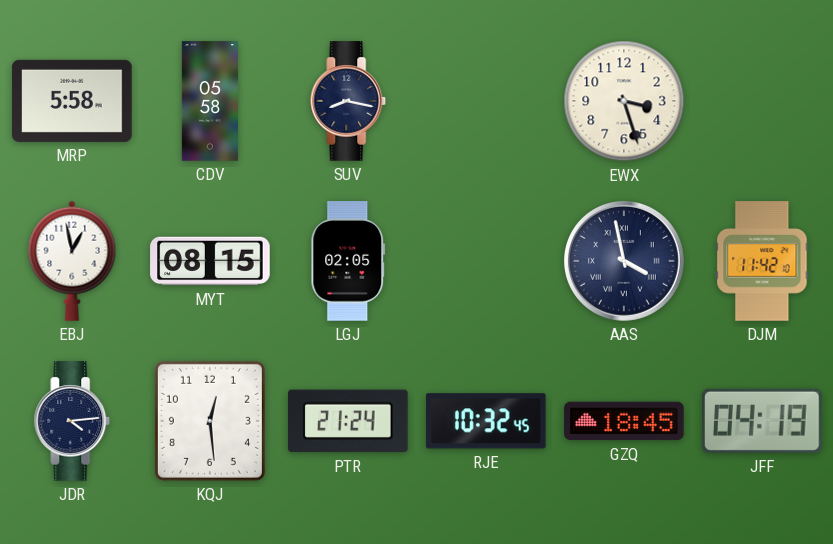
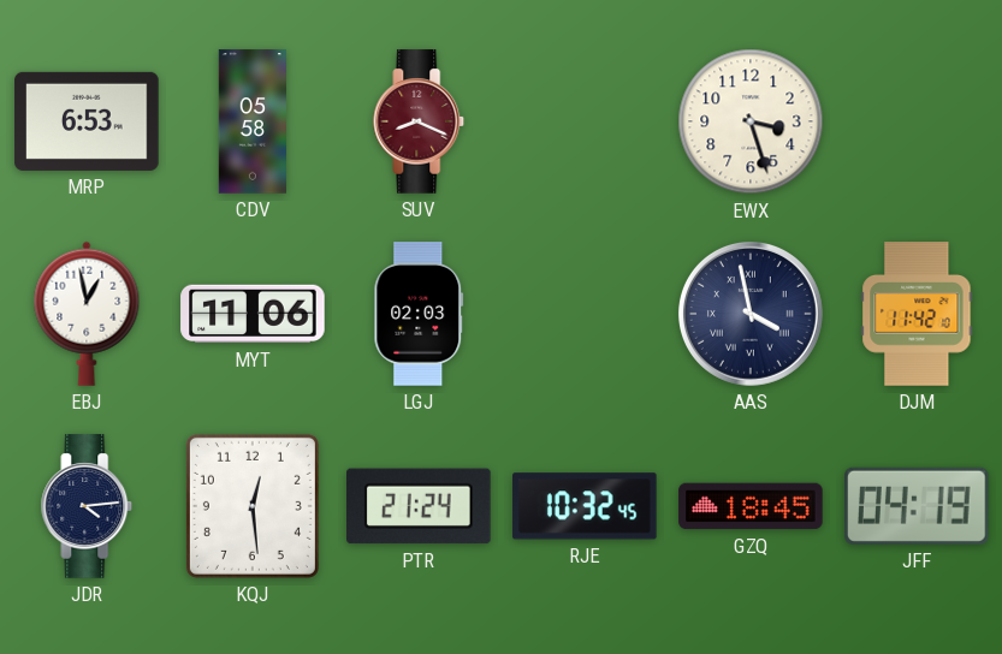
MRP: 5:58 -> 6:53
SUV: 8:17 -> 8:19
SUV dial: navy -> burgundy
MYT: 08:15 -> 11:06
LGJ: 02:05 -> 02:03
